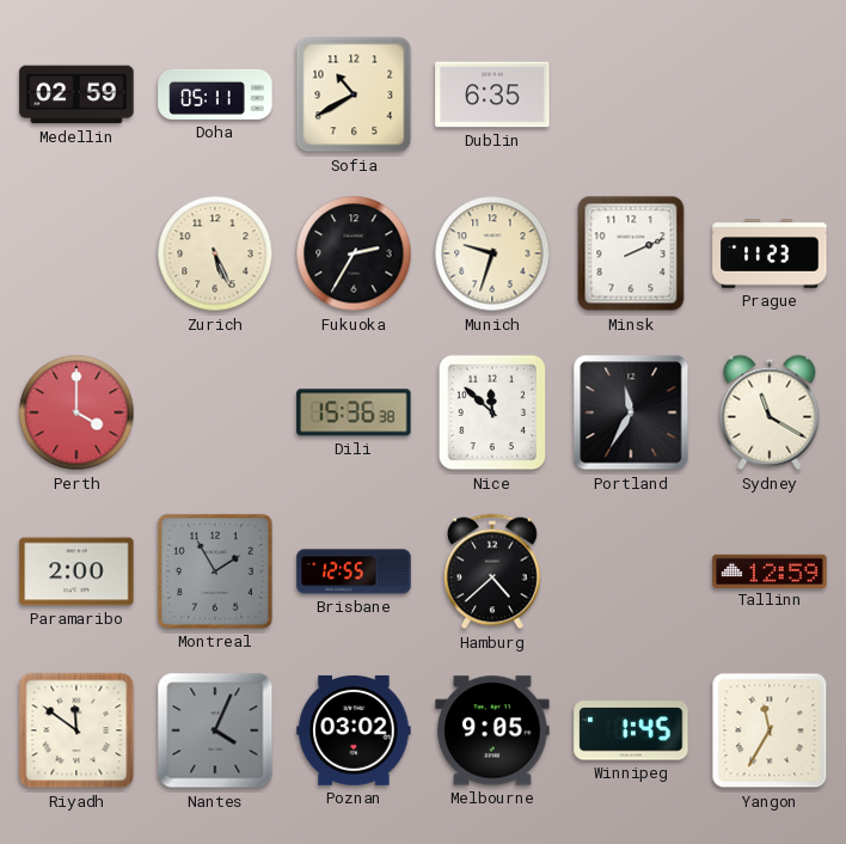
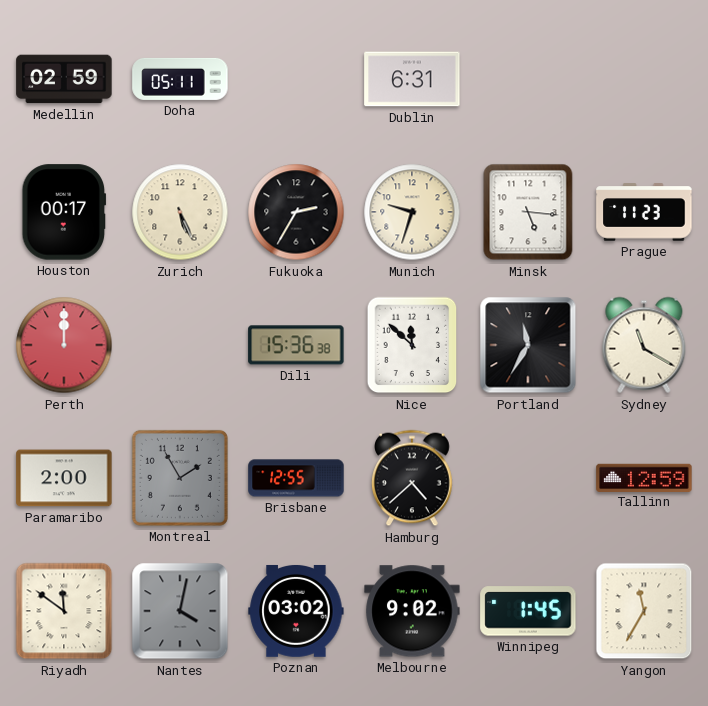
Sofia: 10:40 -> none
Dublin: 6:35 -> 6:31
Houston: none -> 00:17
Minsk: 2:11 -> 5:16
Perth: 4:00 -> 12:00
Nantes: 4:04 -> 4:02
Melbourne: 9:05 -> 9:02
